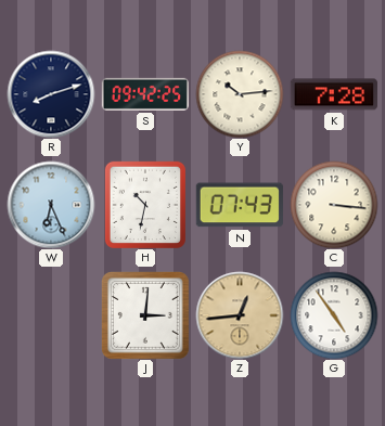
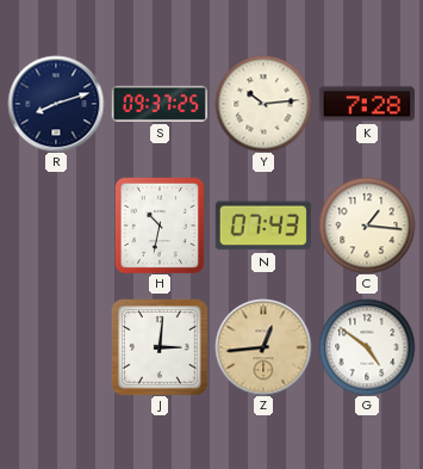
S: 09:42 -> 09:37
W: 6:26 -> none
C: 3:16 -> 1:16
G: 4:54 -> 4:51
